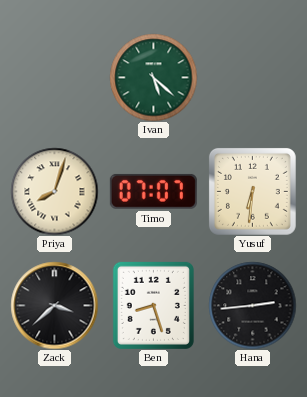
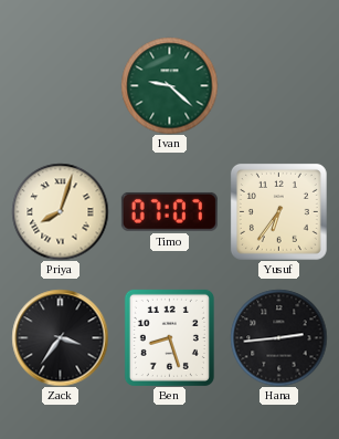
Ivan: 5:22 -> 9:22
Yusuf: 6:31 -> 6:36
Zack: 3:38 -> 3:36
